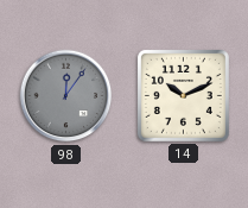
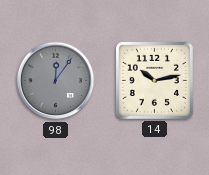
14: 10:11 -> 10:13
